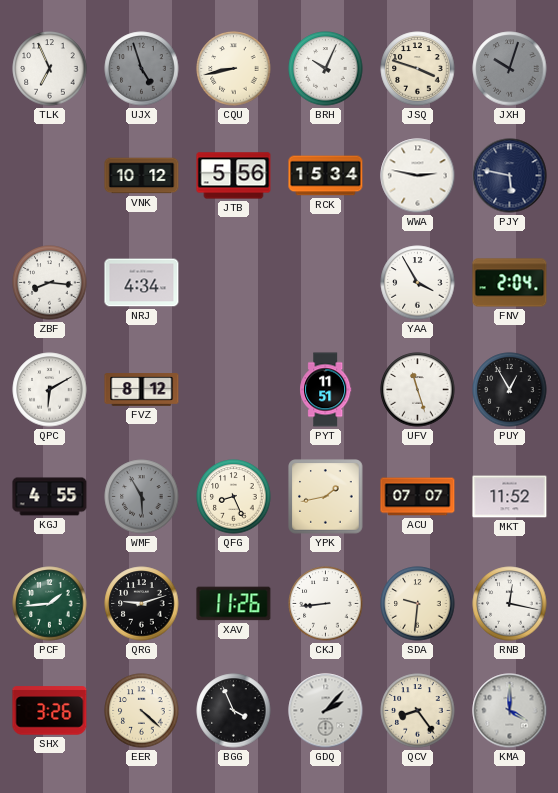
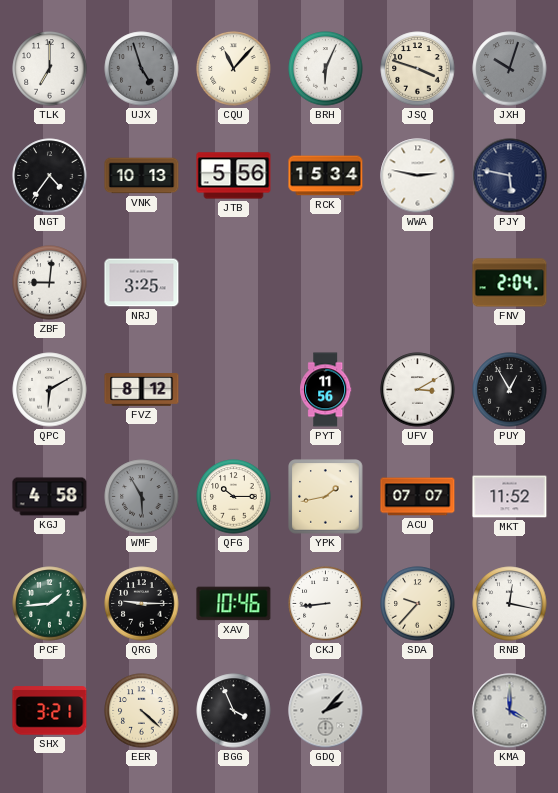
TLK: 6:56 -> 7:00
CQU: 8:43 -> 11:07
BRH: 10:04 -> 6:04
NGT: none -> 4:36
VNK: 10:12 -> 10:13
ZBF: 8:16 -> 9:01
NRJ: 4:34 -> 3:25
YAA: 3:55 -> none
PYT: 11:51 -> 11:56
UFV: 11:27 -> 3:10
KGJ: 4:55 -> 4:58
QFG: 8:26 -> 10:15
QRG: 9:12 -> 9:15
XAV: 11:26 -> 10:46
SDA: 9:31 -> 9:37
SHX: 3:26 -> 3:21
QCV: 8:24 -> none
